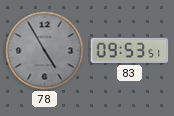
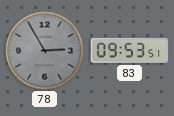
78: 4:55 -> 2:55
